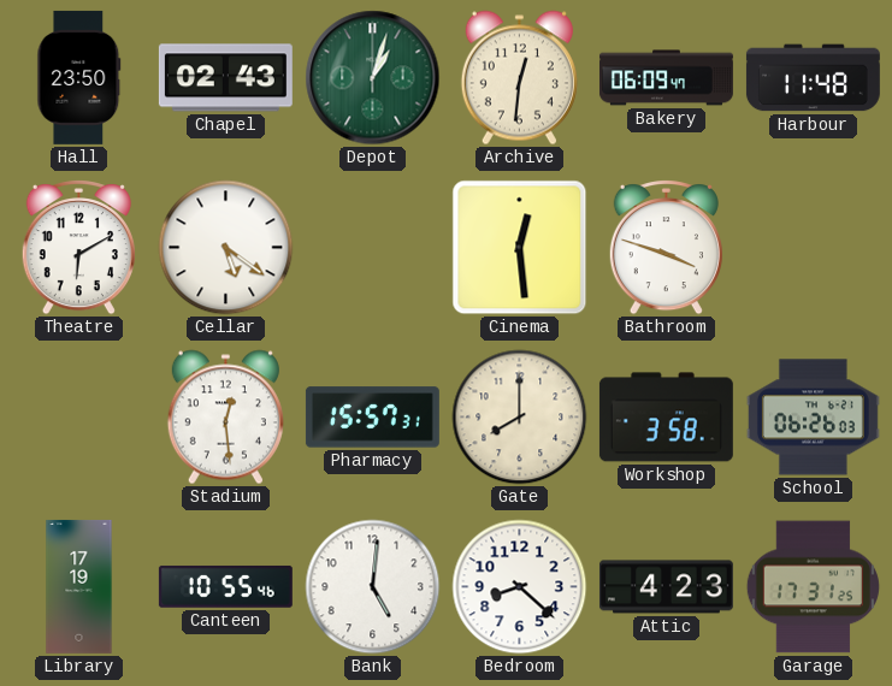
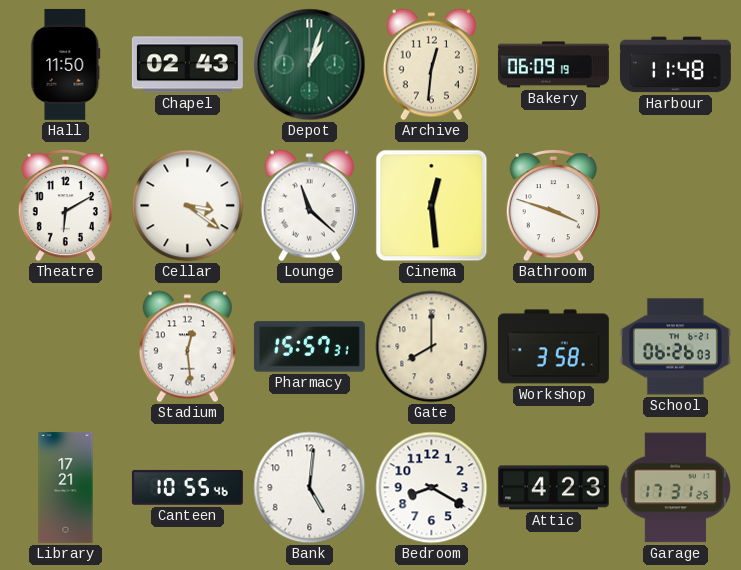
Hall: 23:50 -> 11:50
Bakery: 06:09:47 -> 06:09:19
Cellar: 5:21 -> 3:21
Lounge: none -> 11:22
Library: 17:19 -> 17:21
Bedroom: 8:22 -> 8:20
